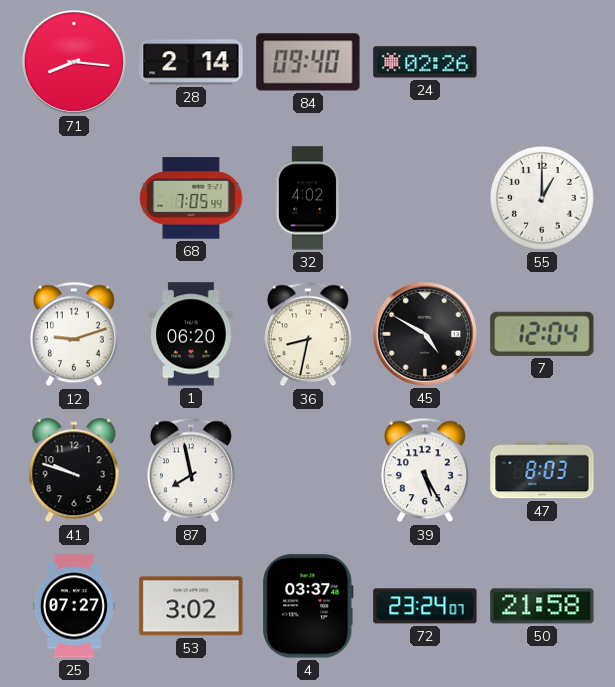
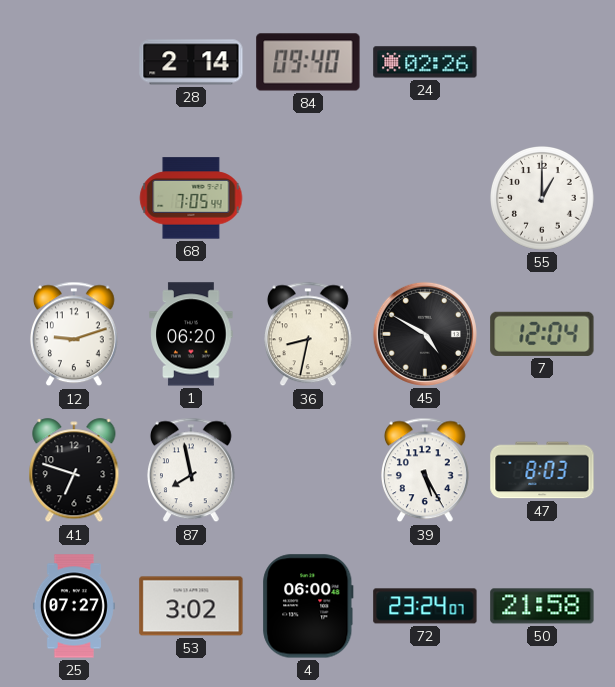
71: 8:16 -> none
32: 4:02 -> none
41: 9:48 -> 6:48
4: 03:37 -> 06:00
